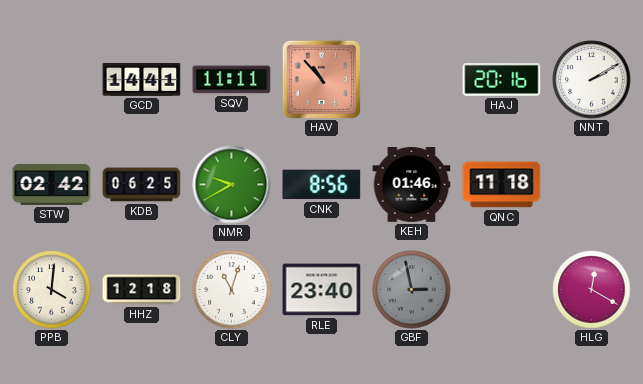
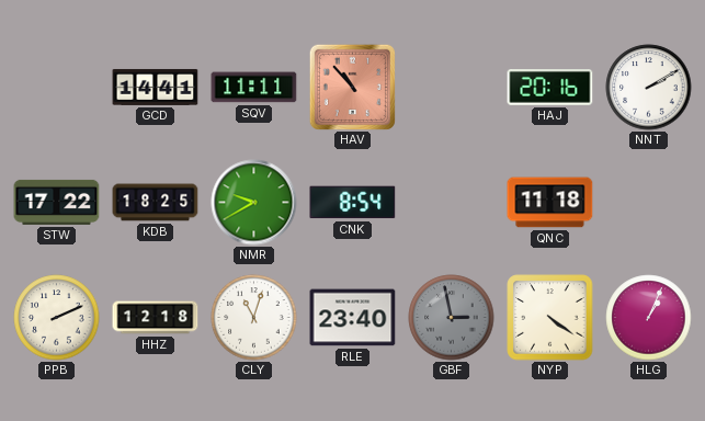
STW: 02:42 -> 17:22
KDB: 06:25 -> 18:25
CNK: 8:56 -> 8:54
KEH: 01:46 -> none
PPB: 4:01 -> 2:11
NYP: none -> 4:21
HLG: 12:20 -> 1:04
